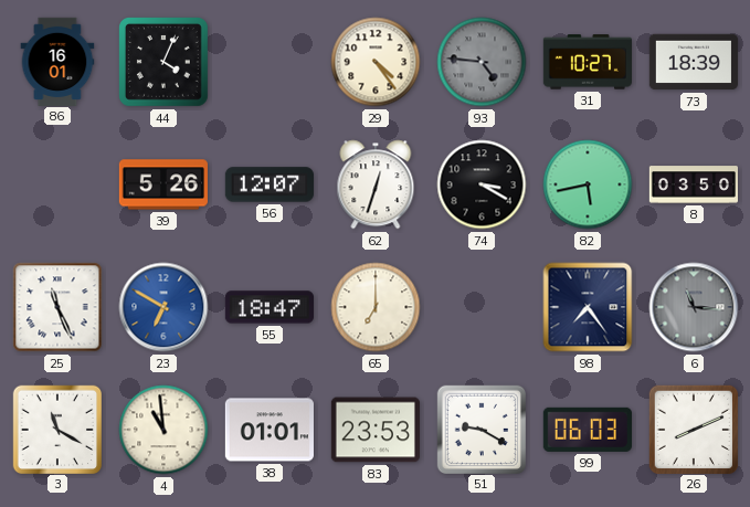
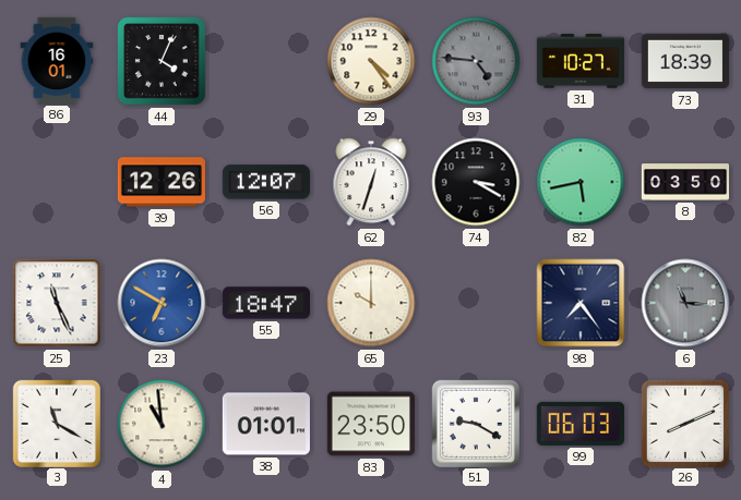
39: 5:26 -> 12:26
65: 7:00 -> 10:00
83: 23:53 -> 23:50
